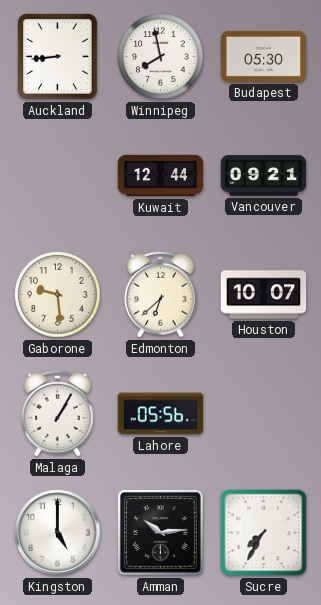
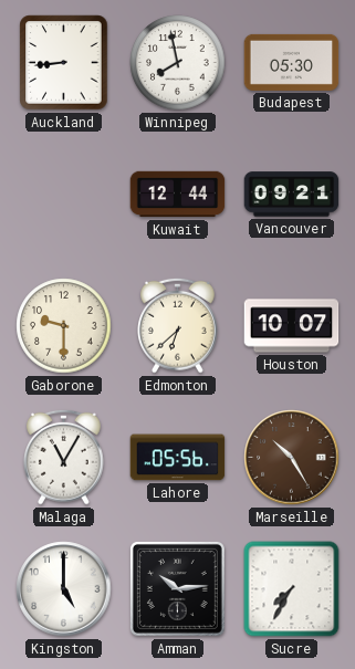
Gaborone: 9:29 -> 9:30
Malaga: 1:05 -> 11:05
Marseille: none -> 10:25
